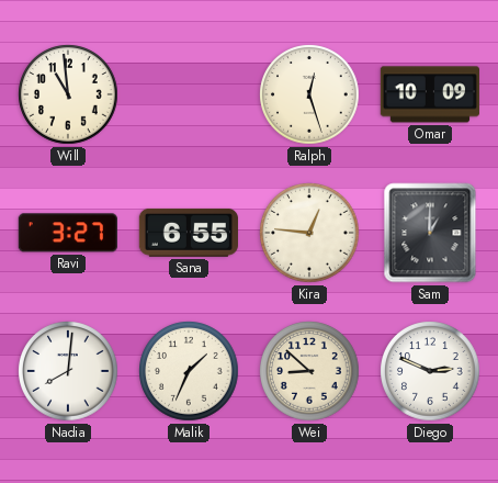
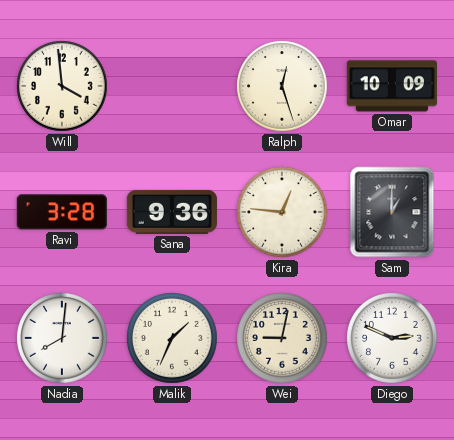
Will: 10:59 -> 3:59
Ravi: 3:27 -> 3:28
Sana: 6:55 -> 9:36
Wei: 8:52 -> 9:02
